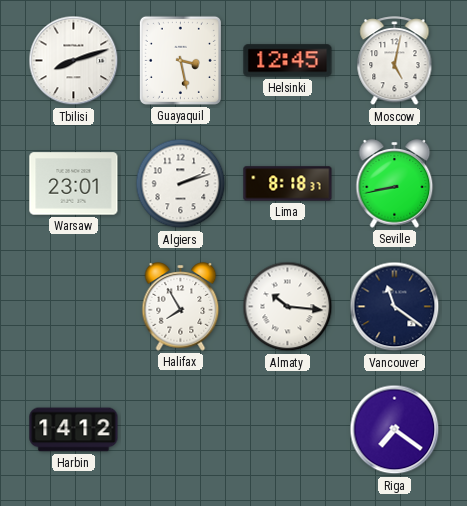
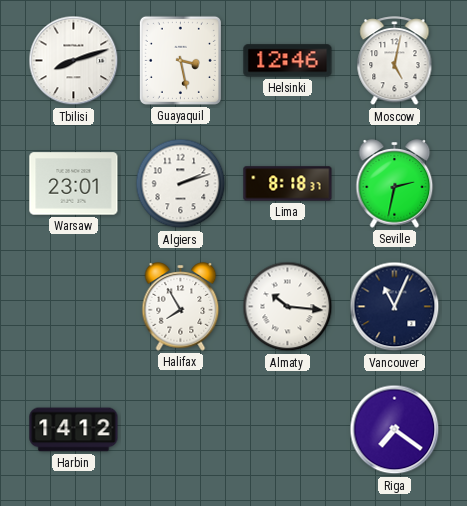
Helsinki: 12:45 -> 12:46
Seville: 8:43 -> 2:32
Vancouver: 11:21 -> 11:04
